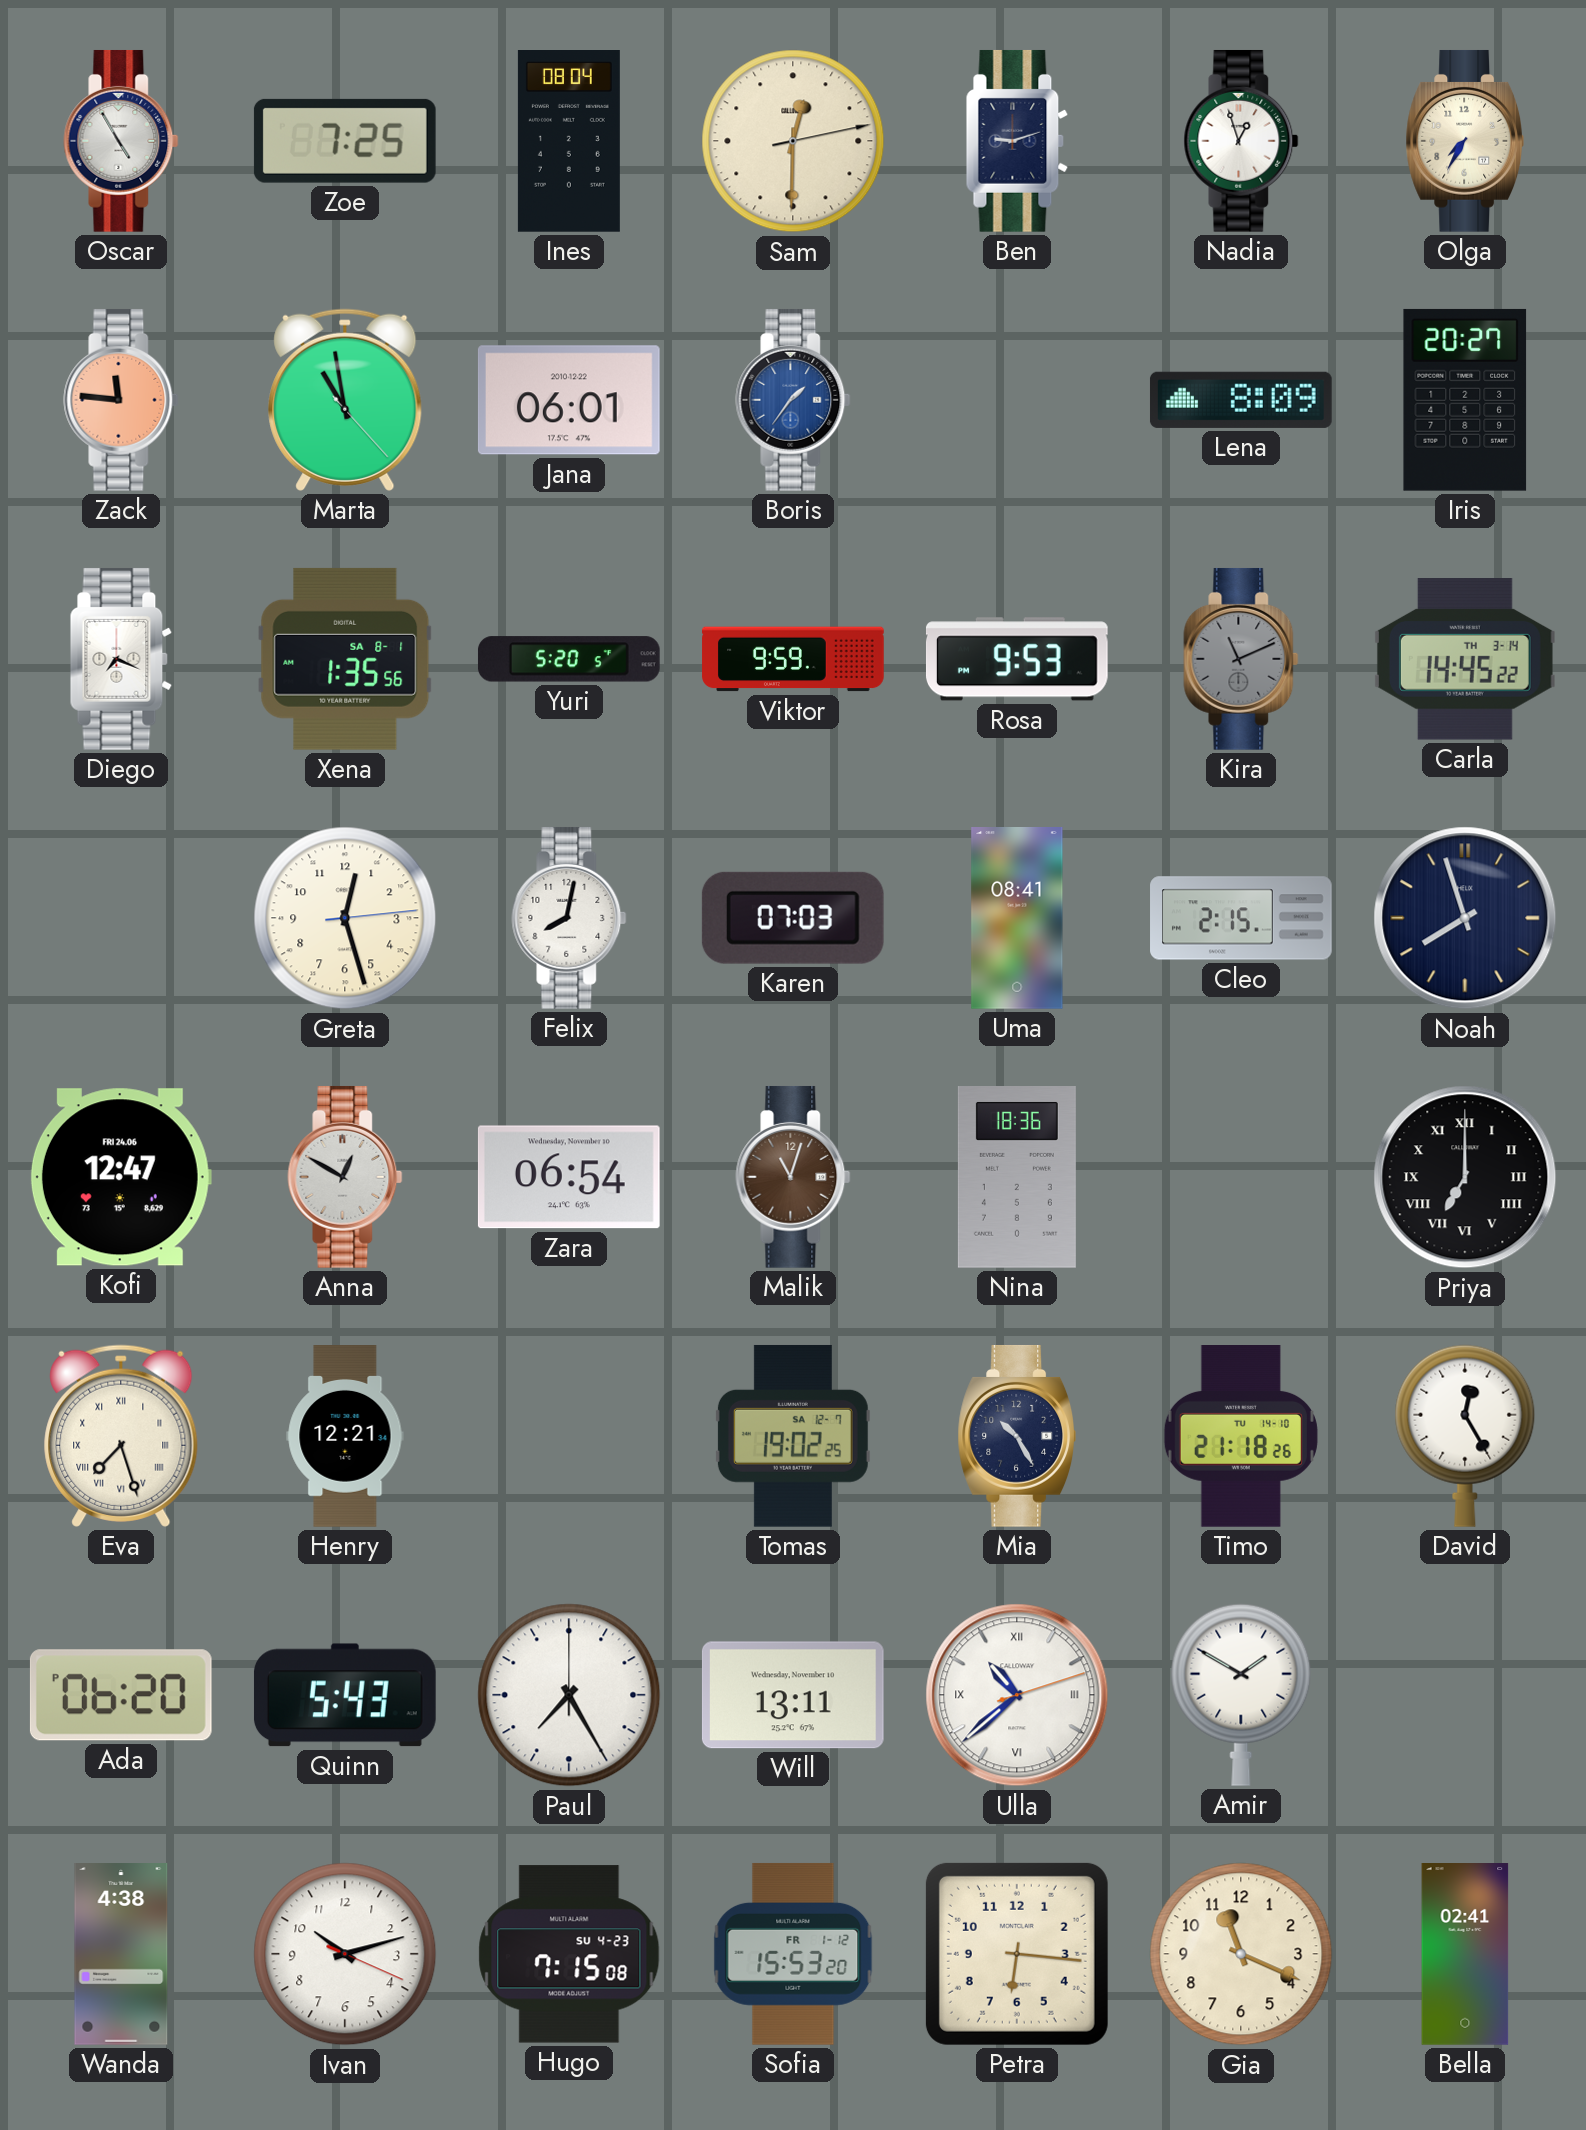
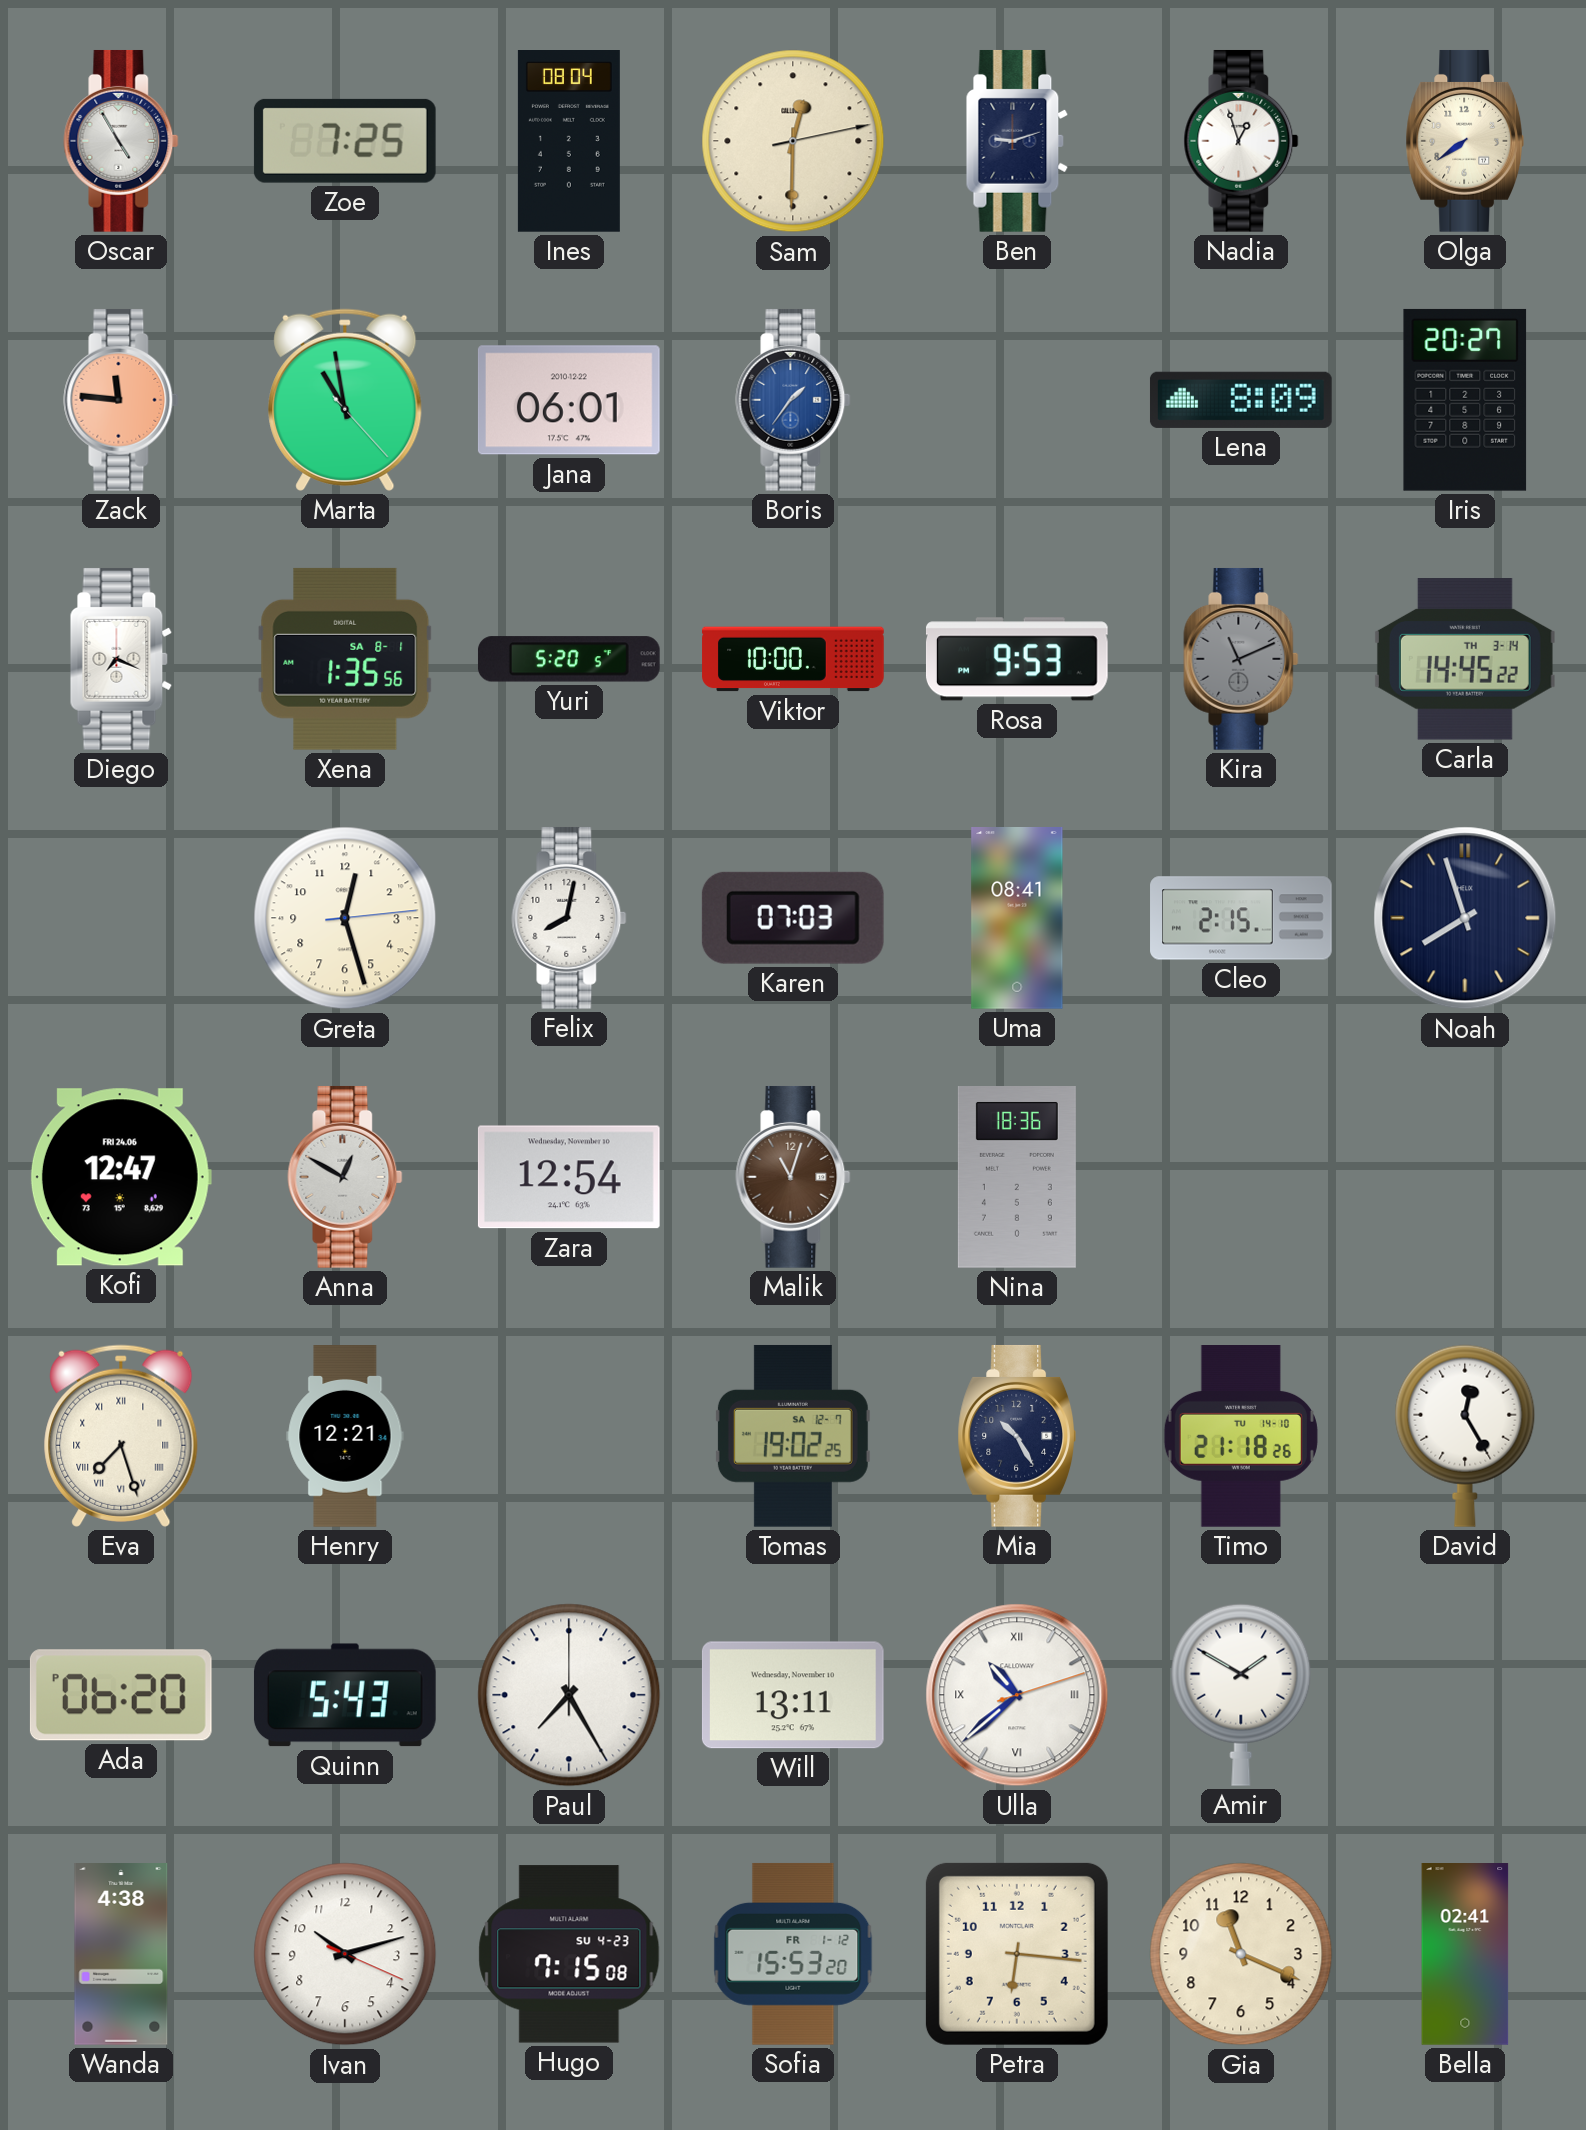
Olga: 7:35 -> 7:39
Viktor: 9:59 -> 10:00
Zara: 06:54 -> 12:54
Priya: 7:00 -> none
